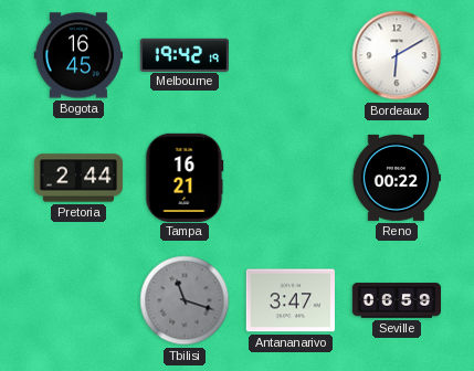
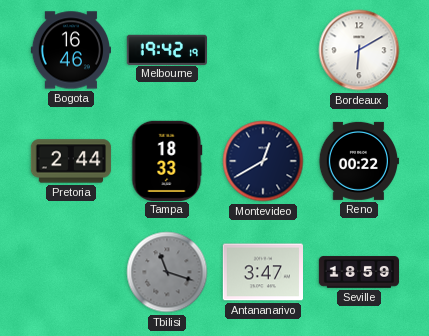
Bogota: 16:45 -> 16:46
Tampa: 16:21 -> 18:33
Montevideo: none -> 12:40
Seville: 06:59 -> 18:59
